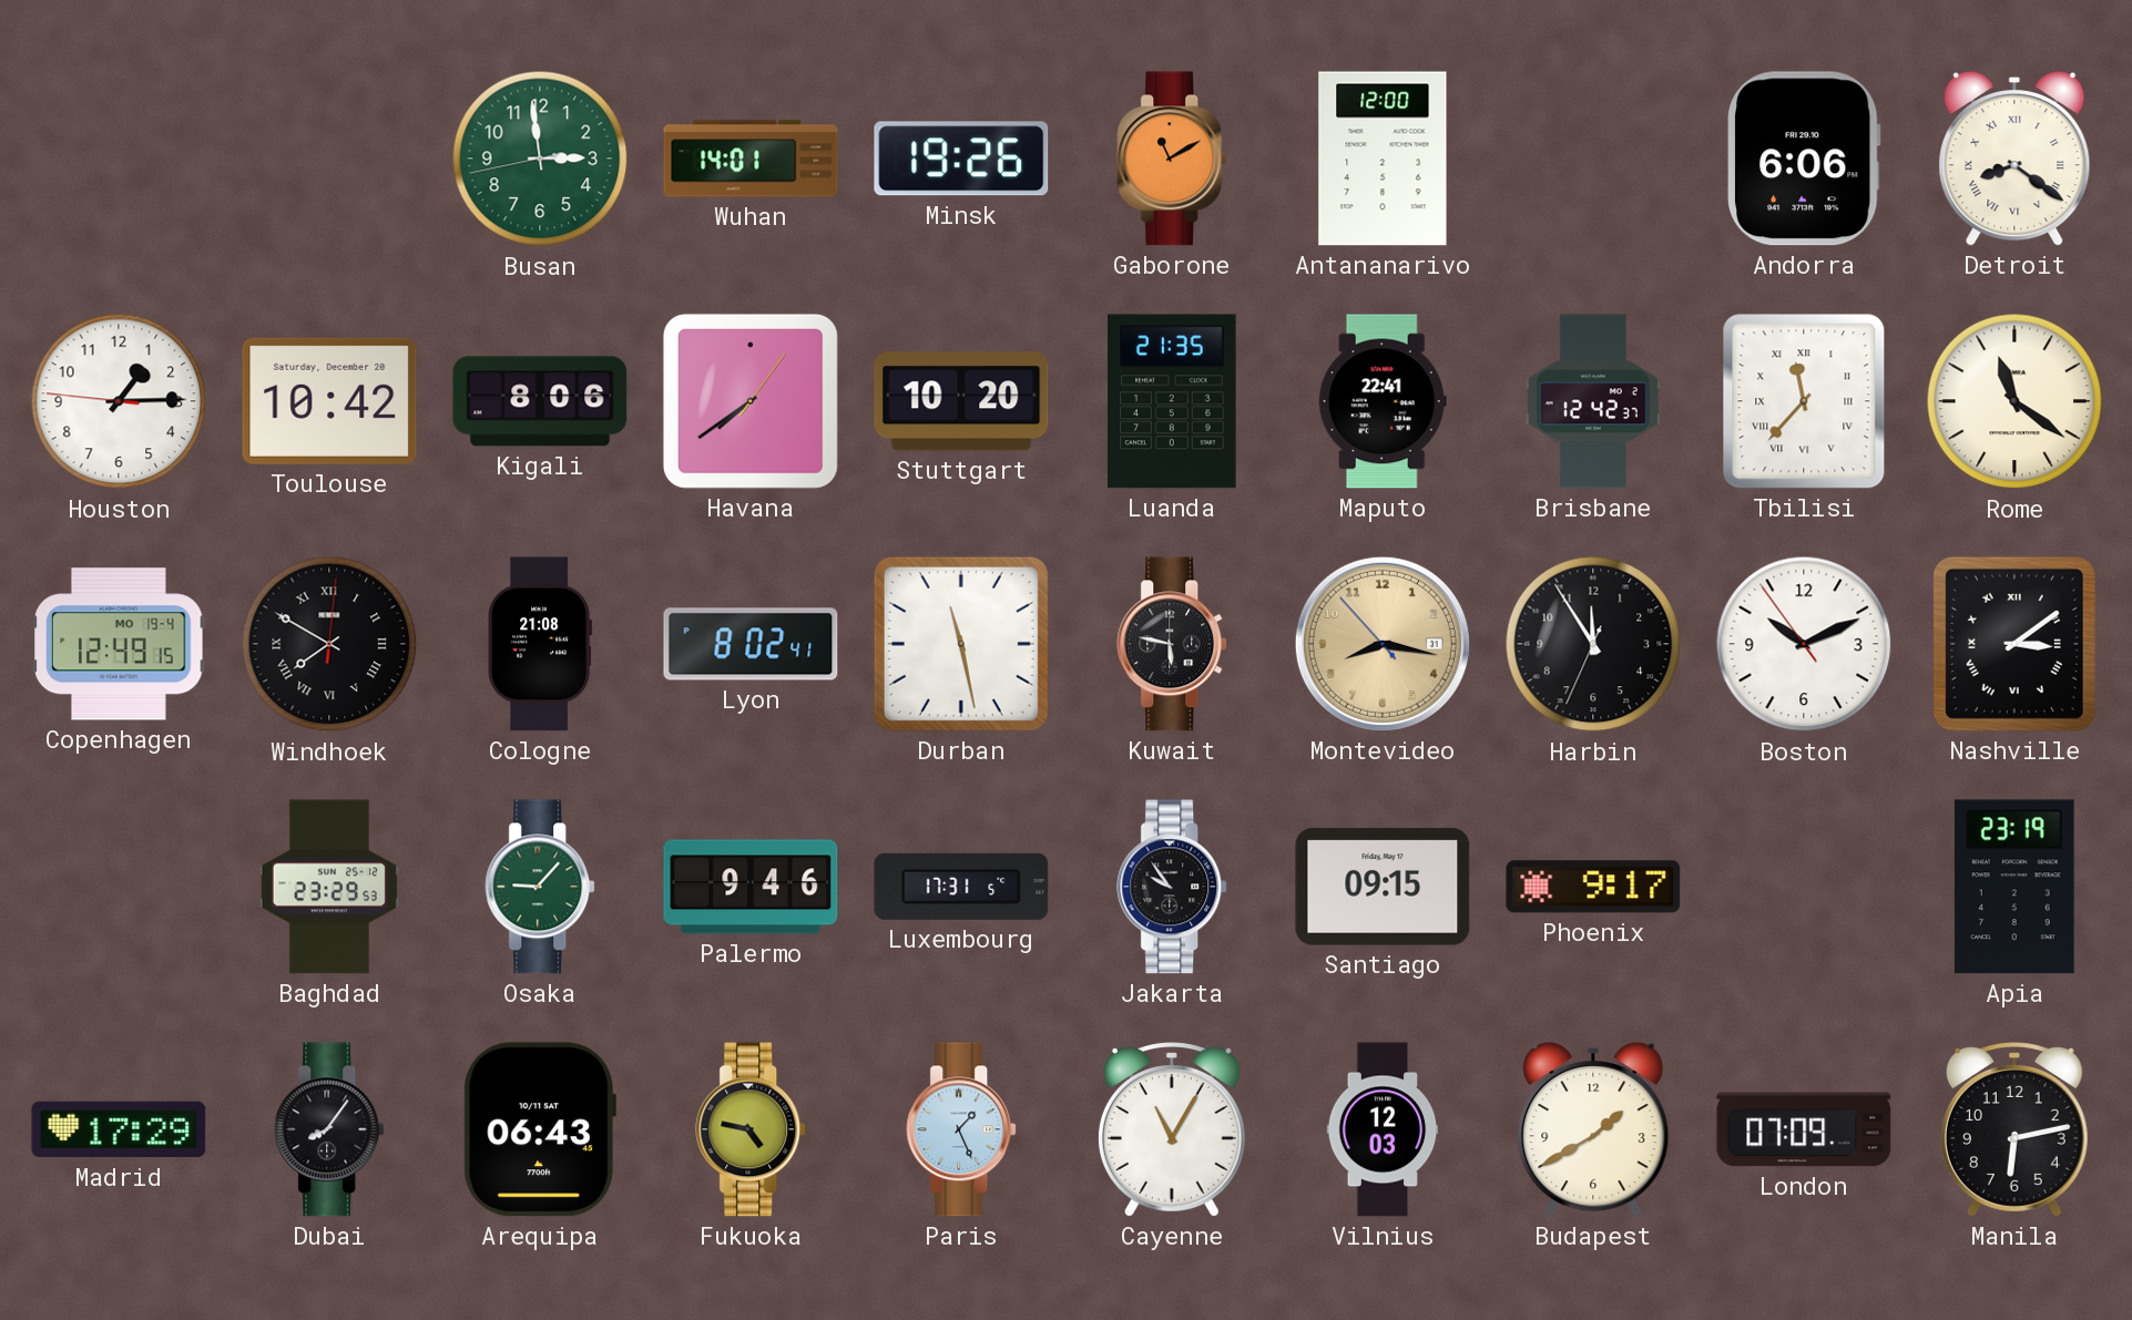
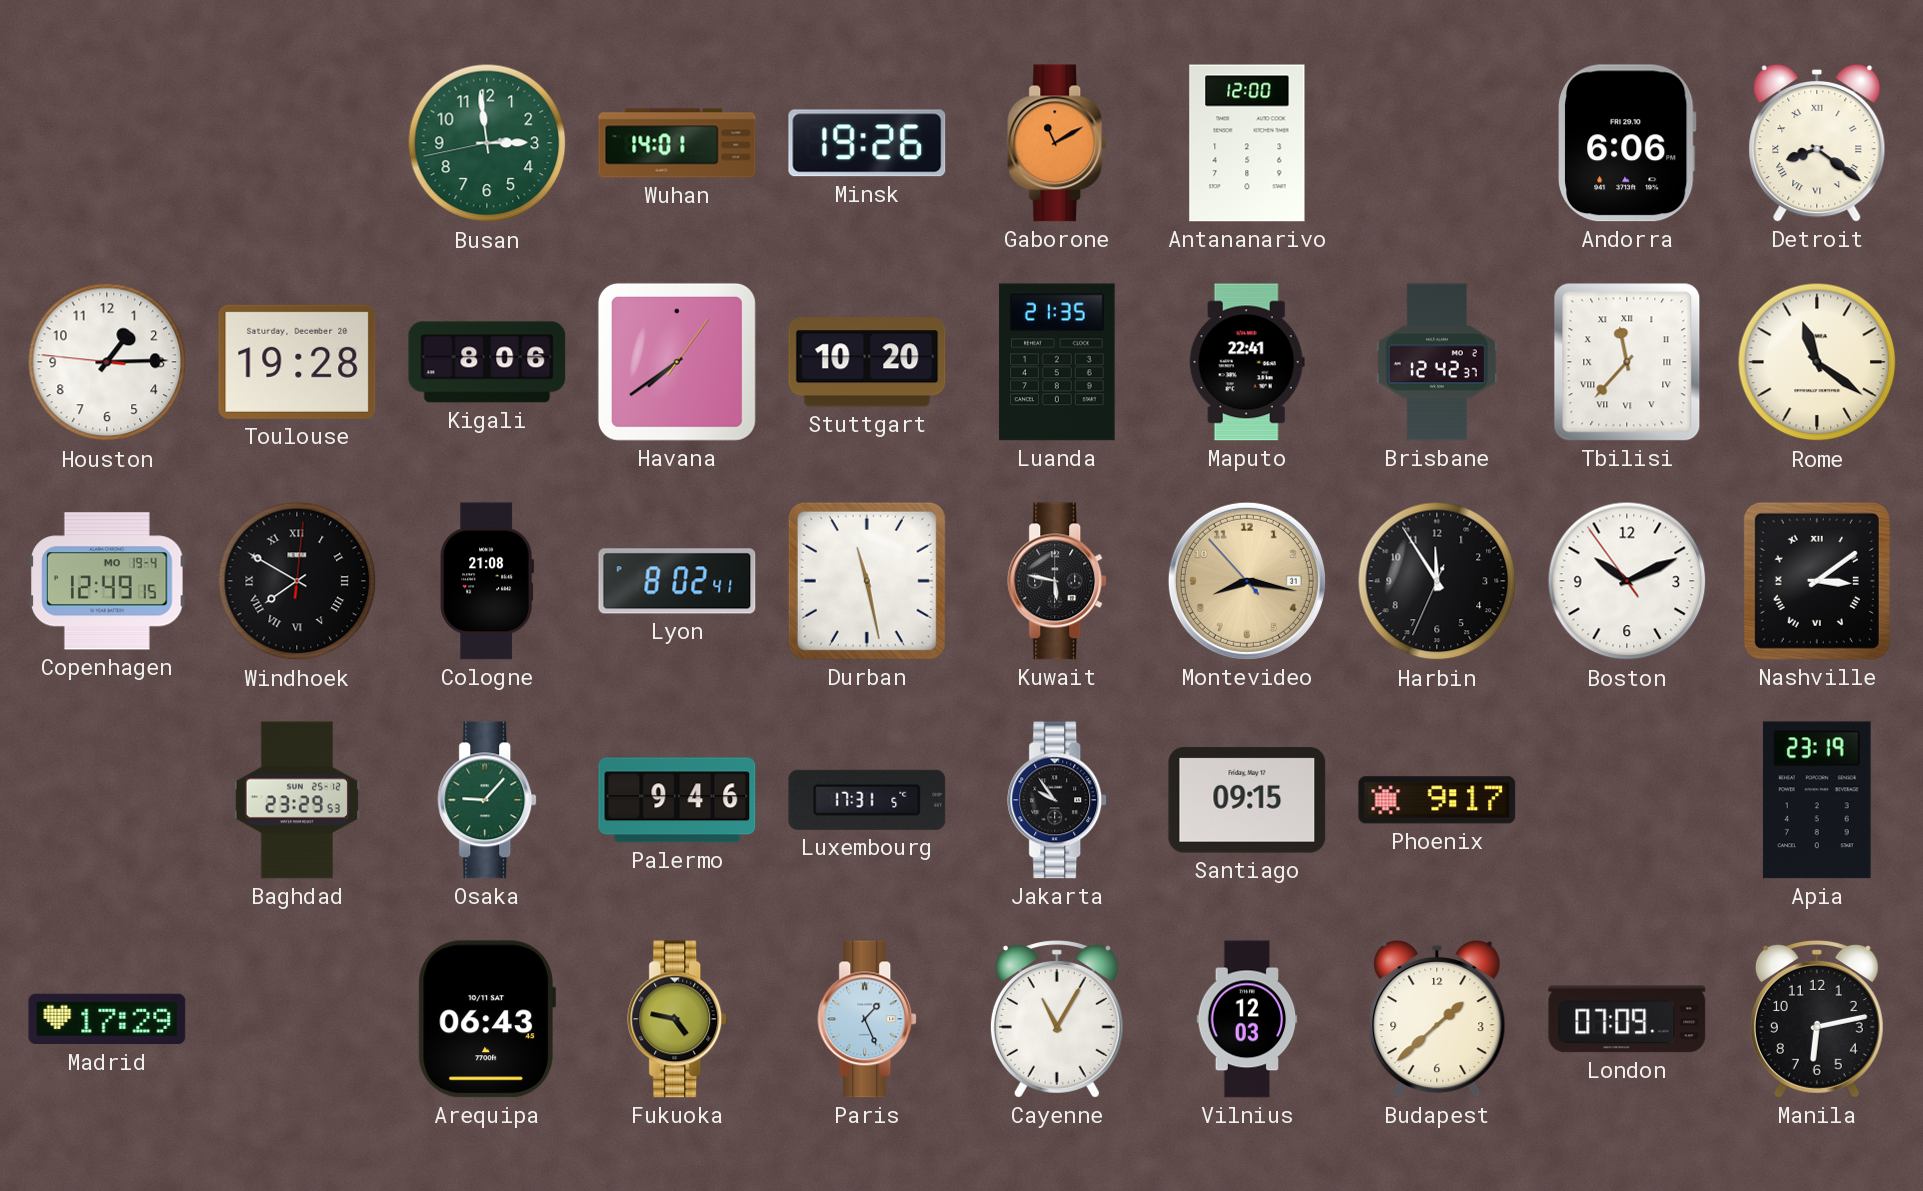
Toulouse: 10:42 -> 19:28
Dubai: 8:06 -> none
Budapest: 1:40 -> 1:38
